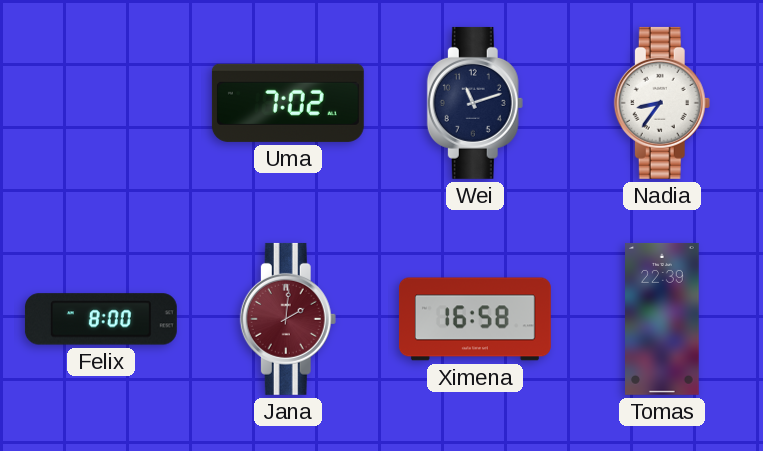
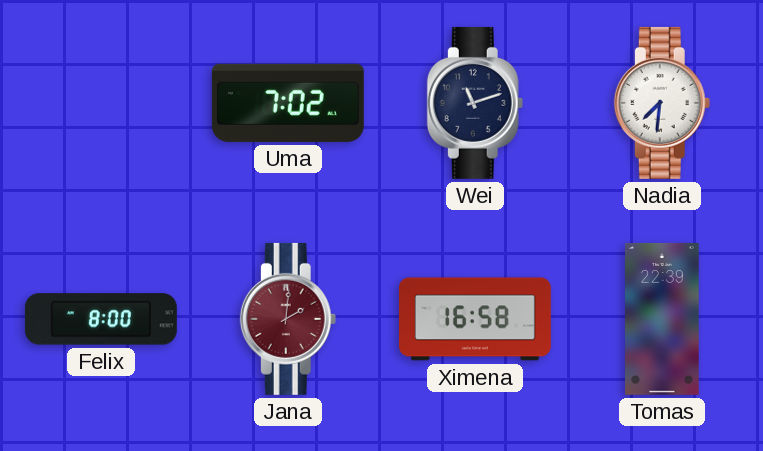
Nadia: 8:36 -> 7:31
